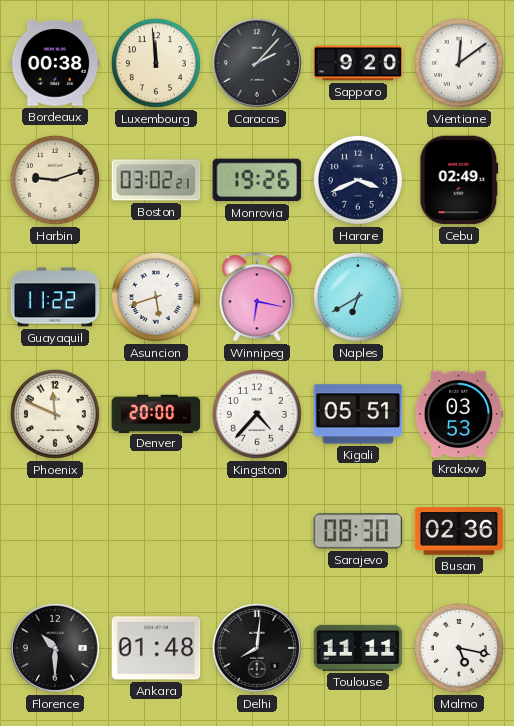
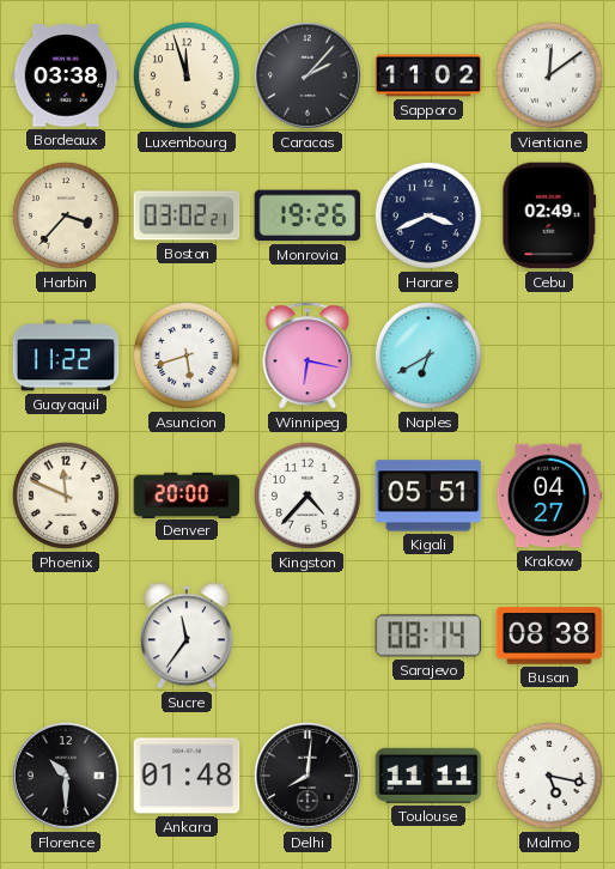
Bordeaux: 00:38 -> 03:38
Luxembourg: 11:59 -> 11:57
Sapporo: 9:20 -> 11:02
Harbin: 9:12 -> 3:37
Krakow: 03:53 -> 04:27
Sucre: none -> 11:36
Sarajevo: 08:30 -> 08:14
Busan: 02:36 -> 08:38
